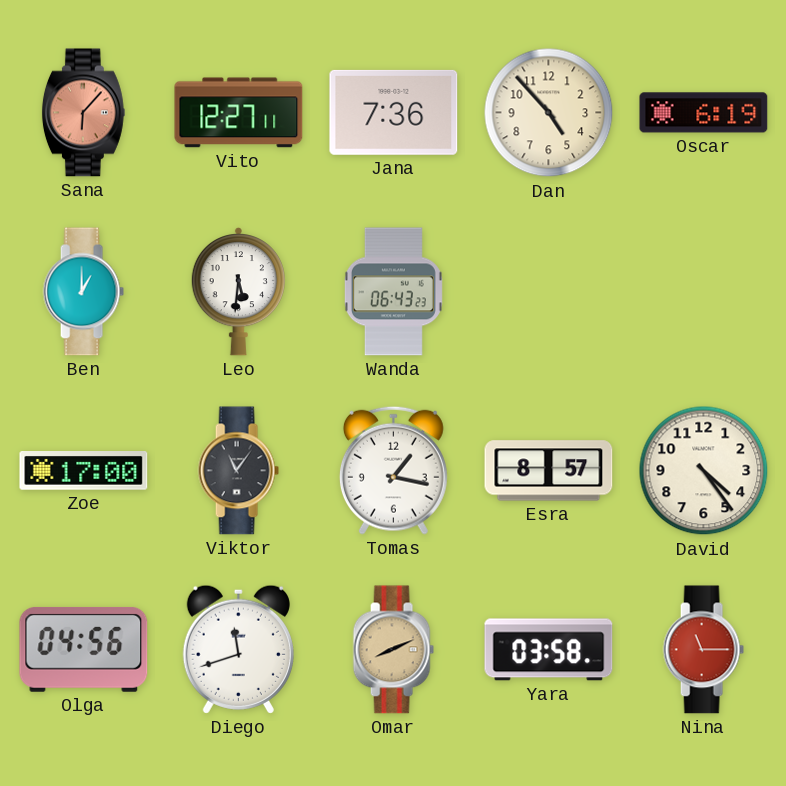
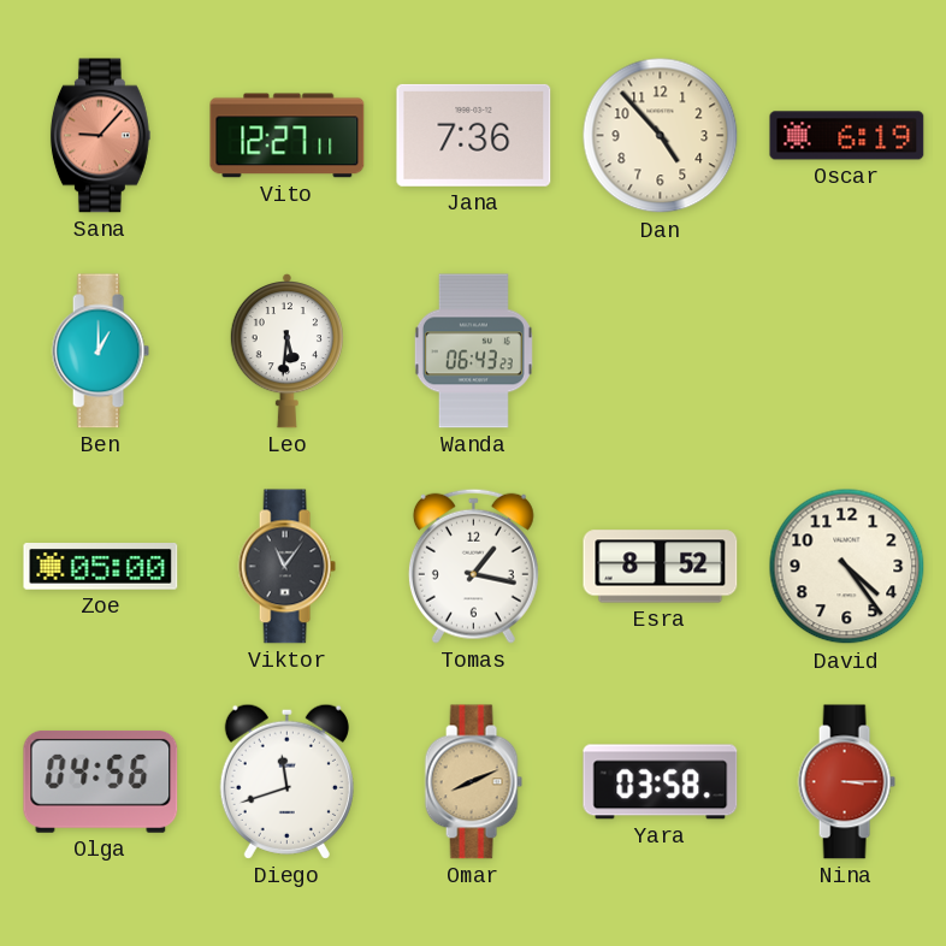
Sana: 6:07 -> 9:07
Zoe: 17:00 -> 05:00
Esra: 8:57 -> 8:52
Nina: 11:15 -> 3:15
